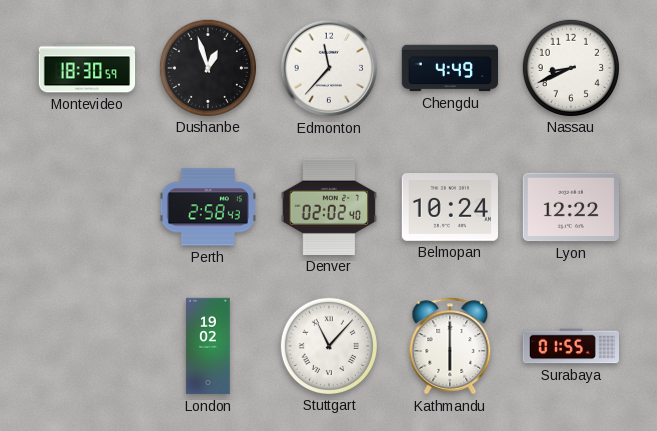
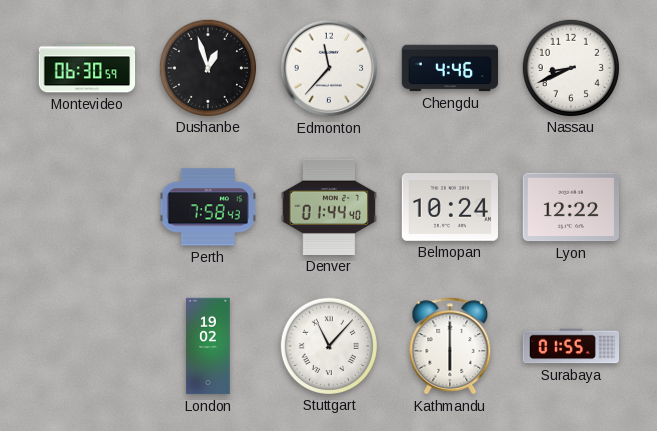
Montevideo: 18:30 -> 06:30
Chengdu: 4:49 -> 4:46
Perth: 2:58 -> 7:58
Denver: 02:02 -> 01:44
